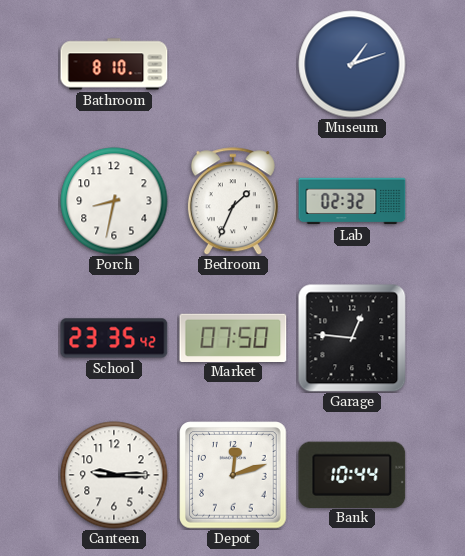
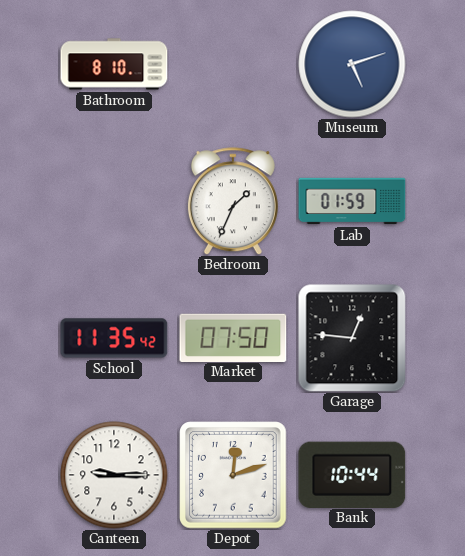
Museum: 1:12 -> 5:12
Porch: 8:32 -> none
Lab: 02:32 -> 01:59
School: 23:35 -> 11:35
